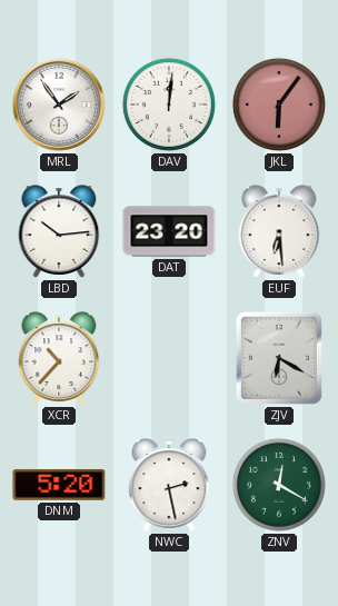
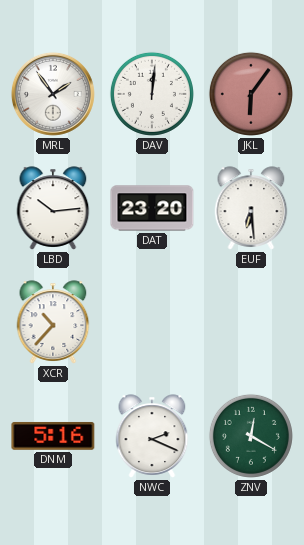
ZJV: 6:20 -> none
DNM: 5:20 -> 5:16
NWC: 2:28 -> 2:19
